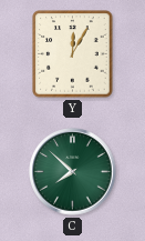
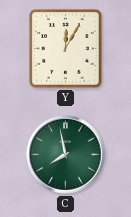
C: 7:52 -> 7:58
